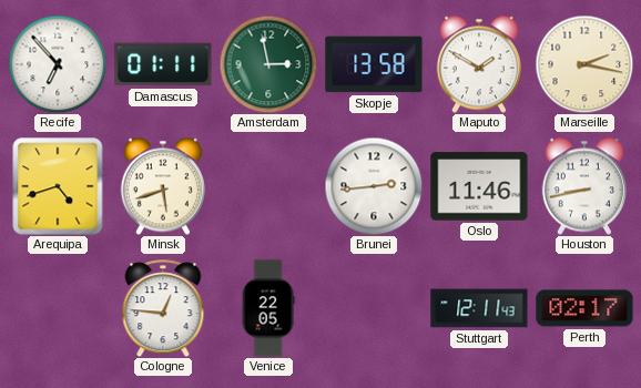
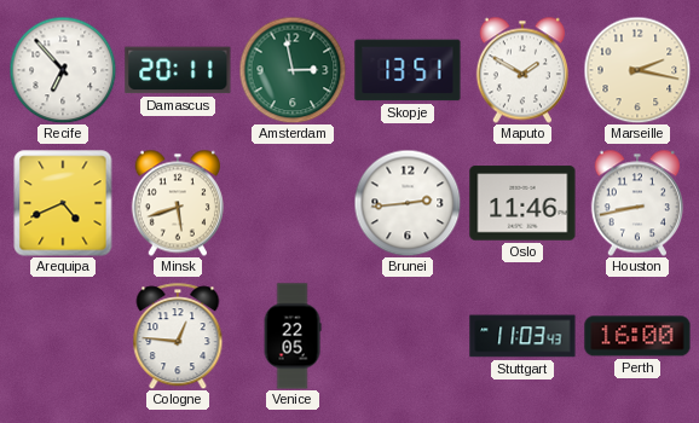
Damascus: 01:11 -> 20:11
Skopje: 13:58 -> 13:51
Arequipa: 4:42 -> 4:41
Stuttgart: 12:11 -> 11:03
Perth: 02:17 -> 16:00
